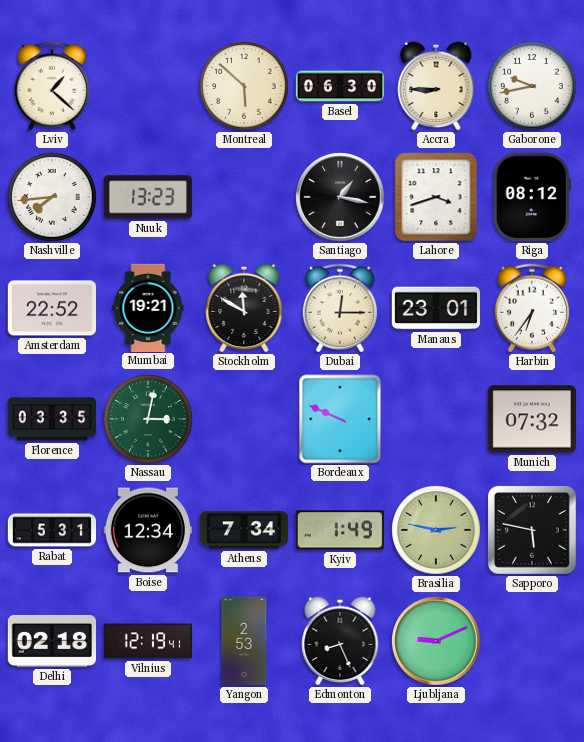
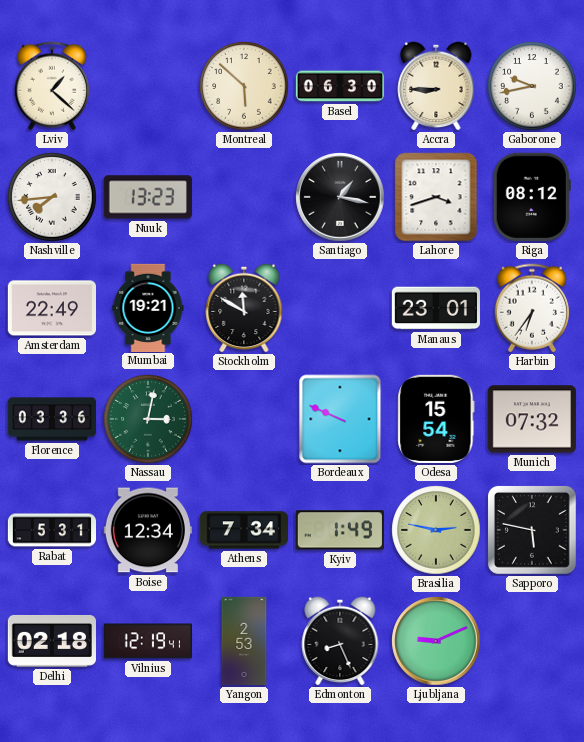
Amsterdam: 22:52 -> 22:49
Dubai: 12:15 -> none
Florence: 03:35 -> 03:36
Odesa: none -> 15:54
